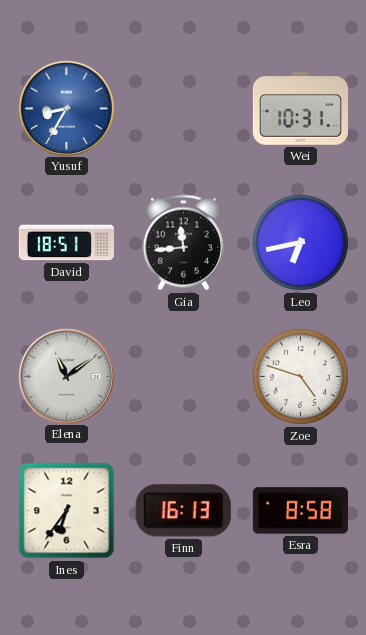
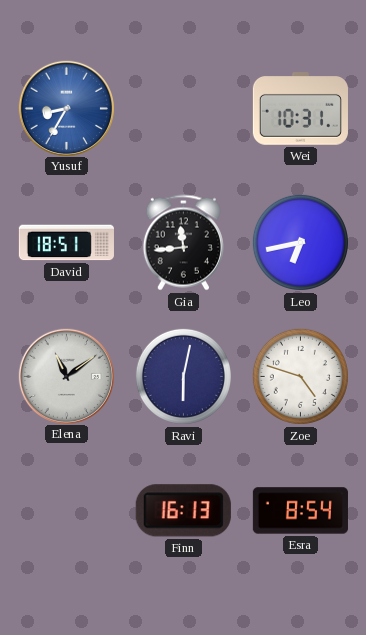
Ravi: none -> 6:02
Ines: 6:36 -> none
Esra: 8:58 -> 8:54
